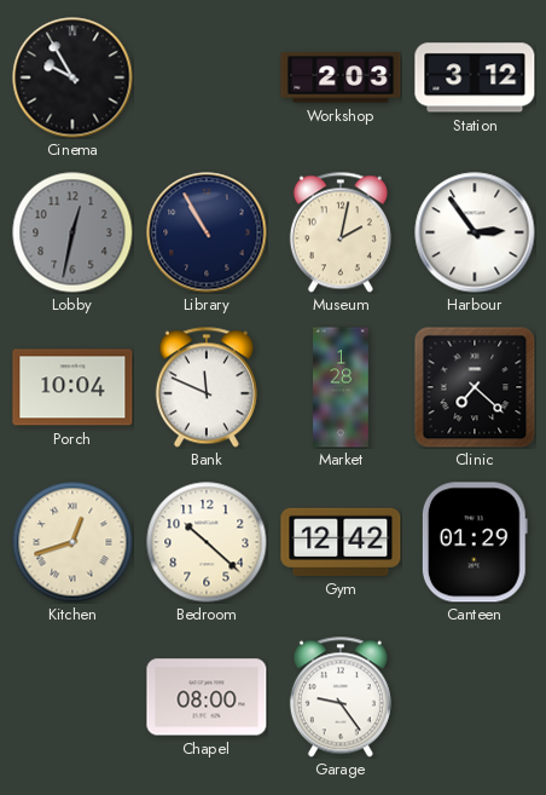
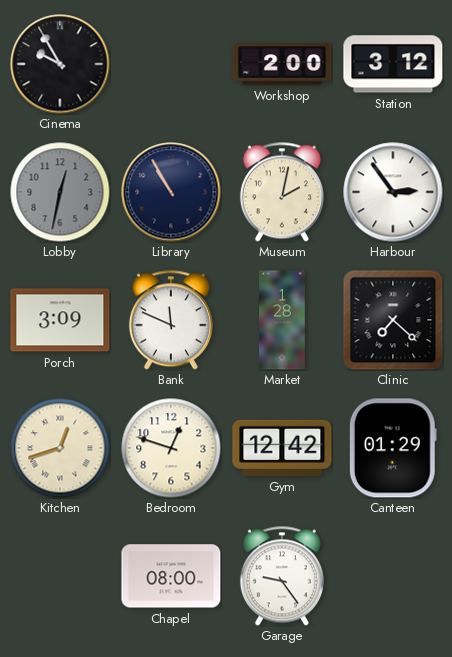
Workshop: 2:03 -> 2:00
Porch: 10:04 -> 3:09
Bedroom: 10:22 -> 12:48
